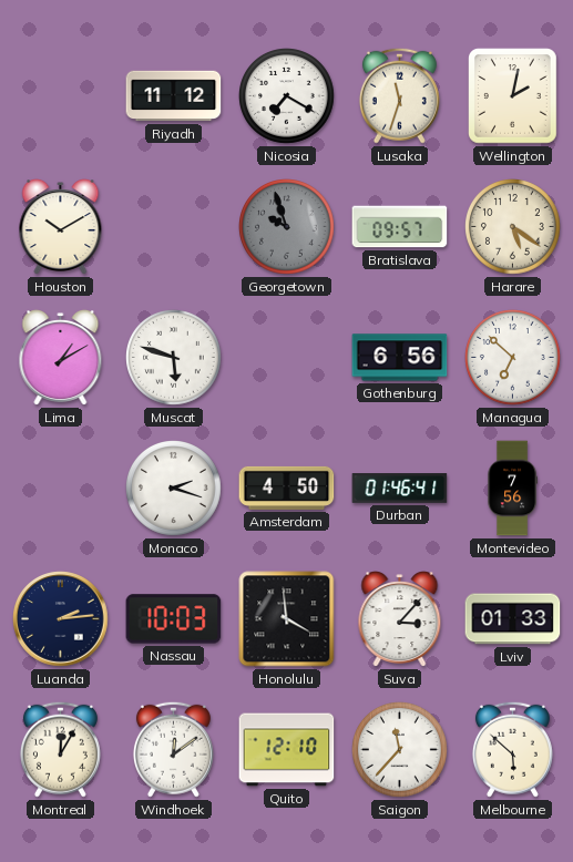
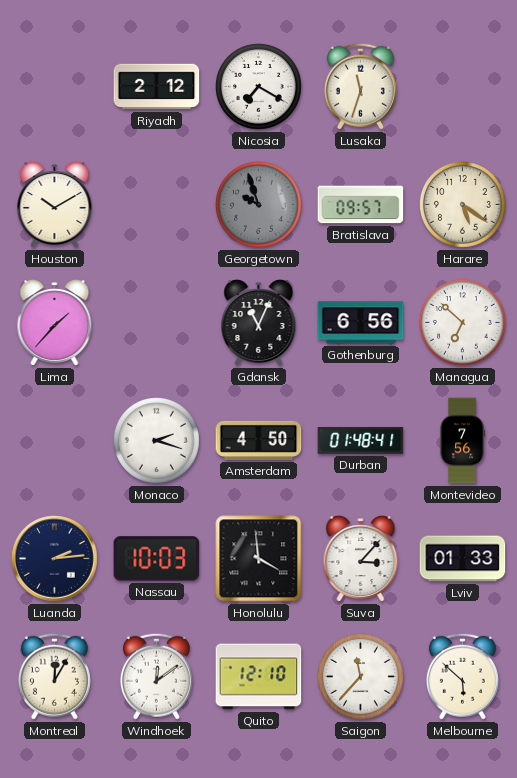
Riyadh: 11:12 -> 2:12
Wellington: 2:02 -> none
Lima: 1:10 -> 1:37
Muscat: 5:48 -> none
Gdansk: none -> 11:04
Durban: 01:46 -> 01:48
